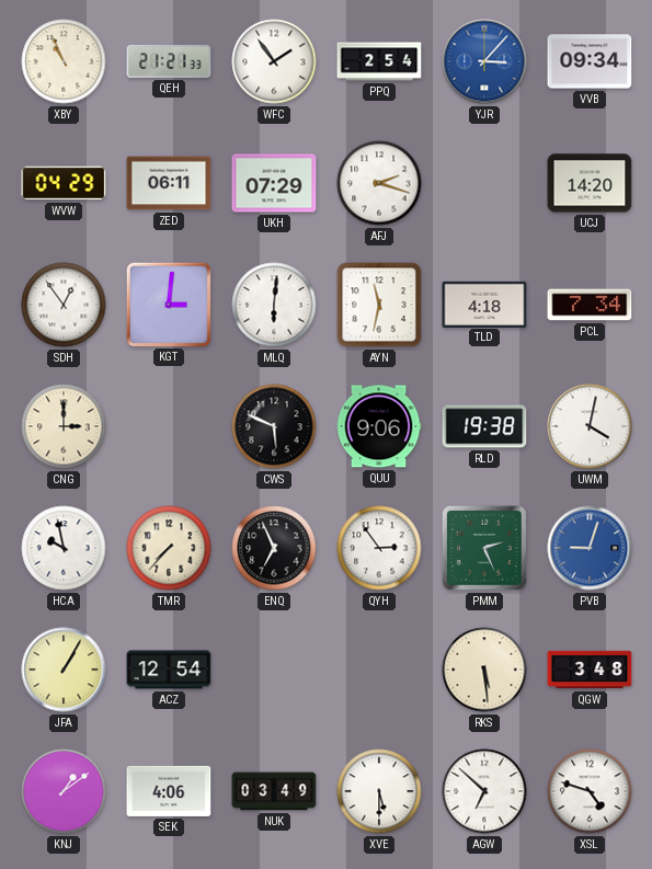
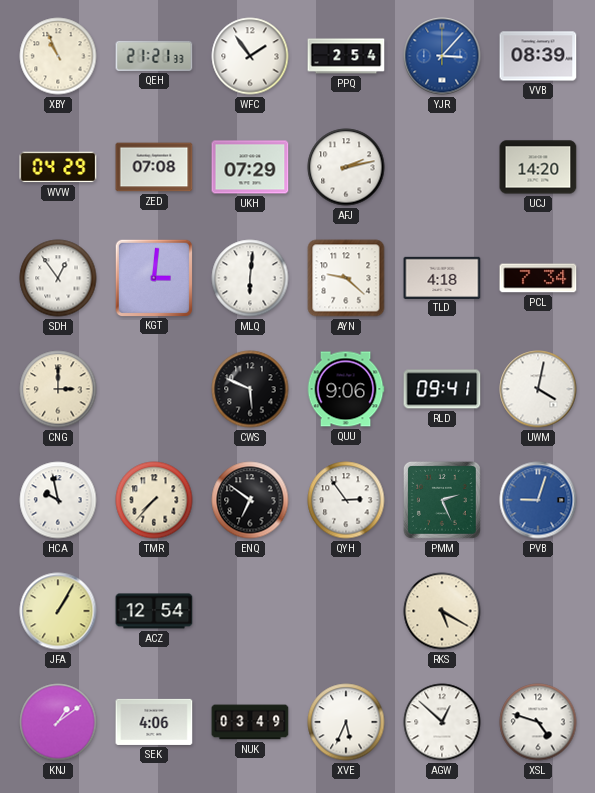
VVB: 09:34 -> 08:39
ZED: 06:11 -> 07:08
AFJ: 2:18 -> 2:13
AYN: 11:32 -> 9:22
RLD: 19:38 -> 09:41
ENQ: 6:56 -> 6:51
RKS: 5:29 -> 5:20
QGW: 3:48 -> none
XVE: 5:30 -> 5:34
AGW: 6:52 -> 12:52
